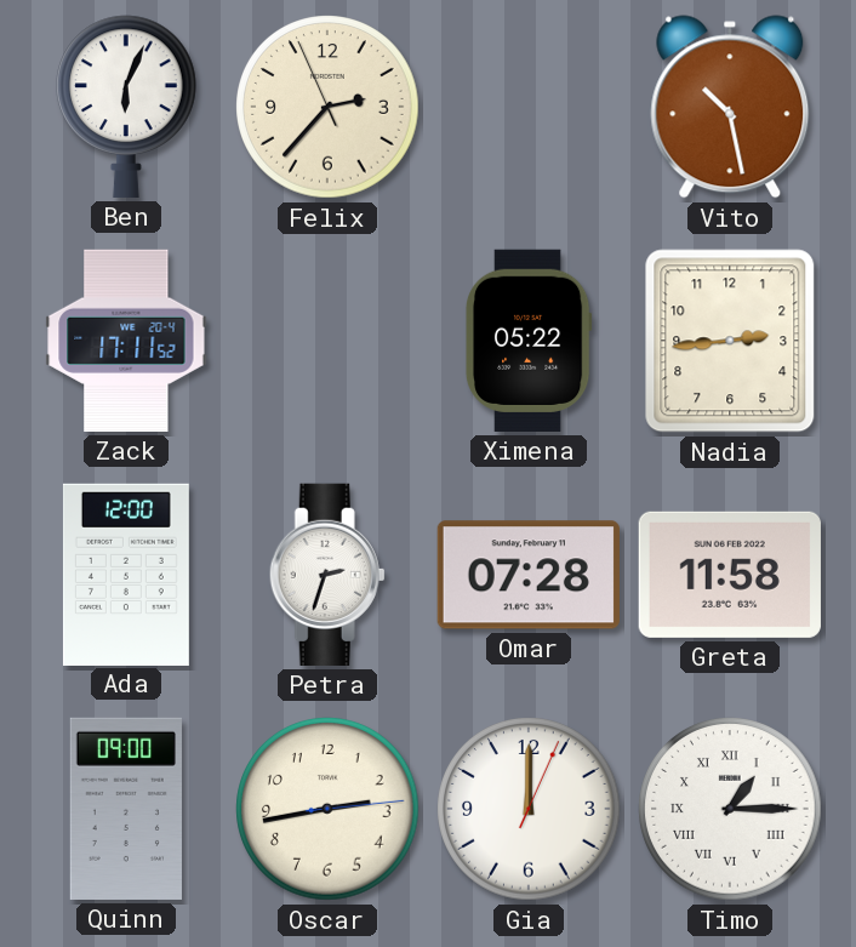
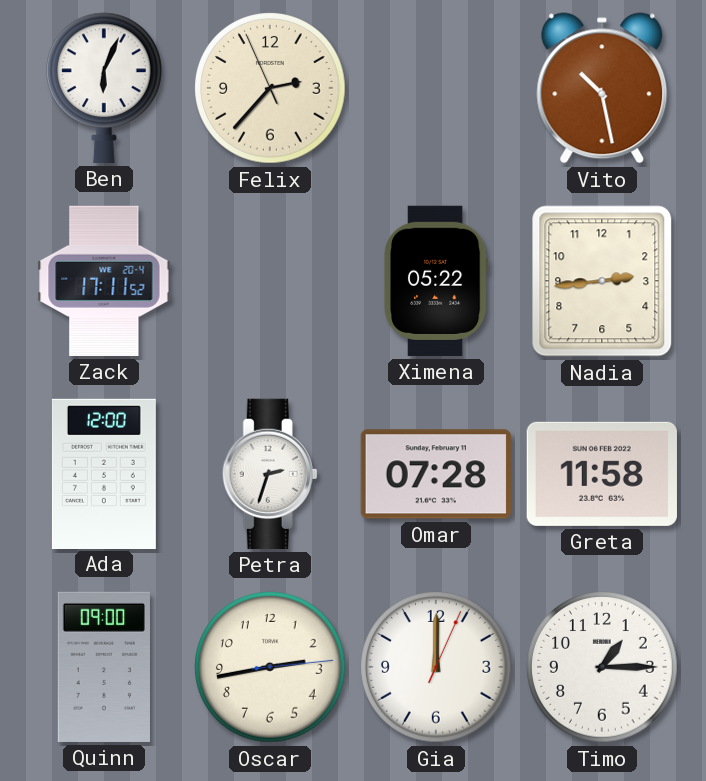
Timo numerals: Roman -> Arabic
